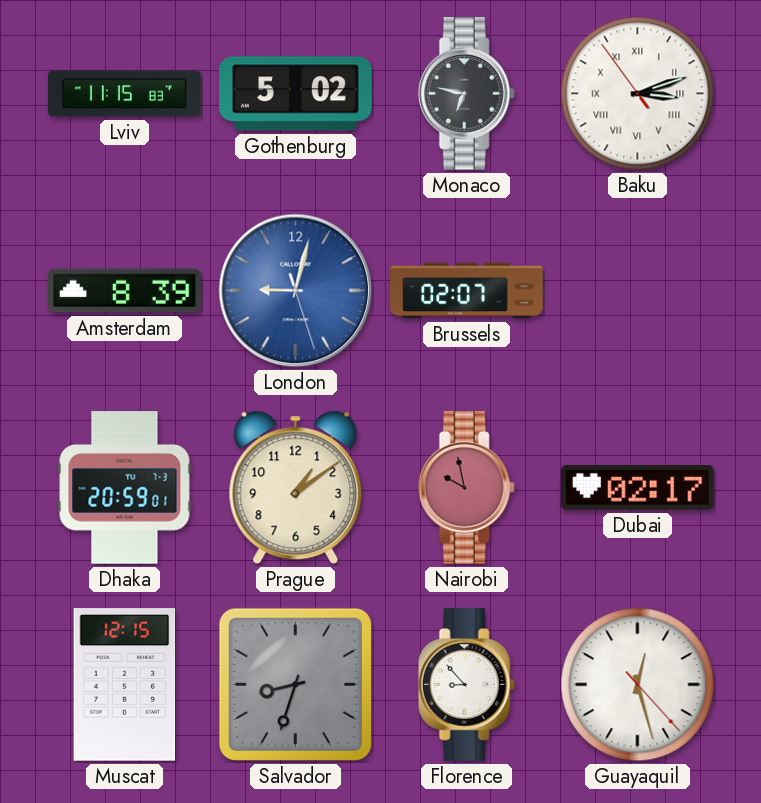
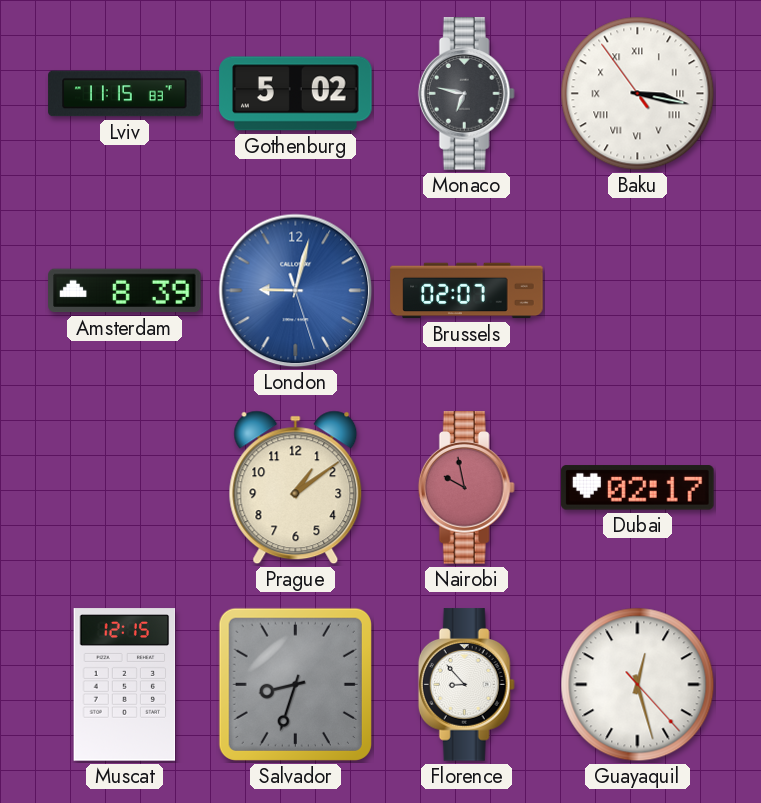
Baku: 3:11 -> 3:16
Dhaka: 20:59 -> none
